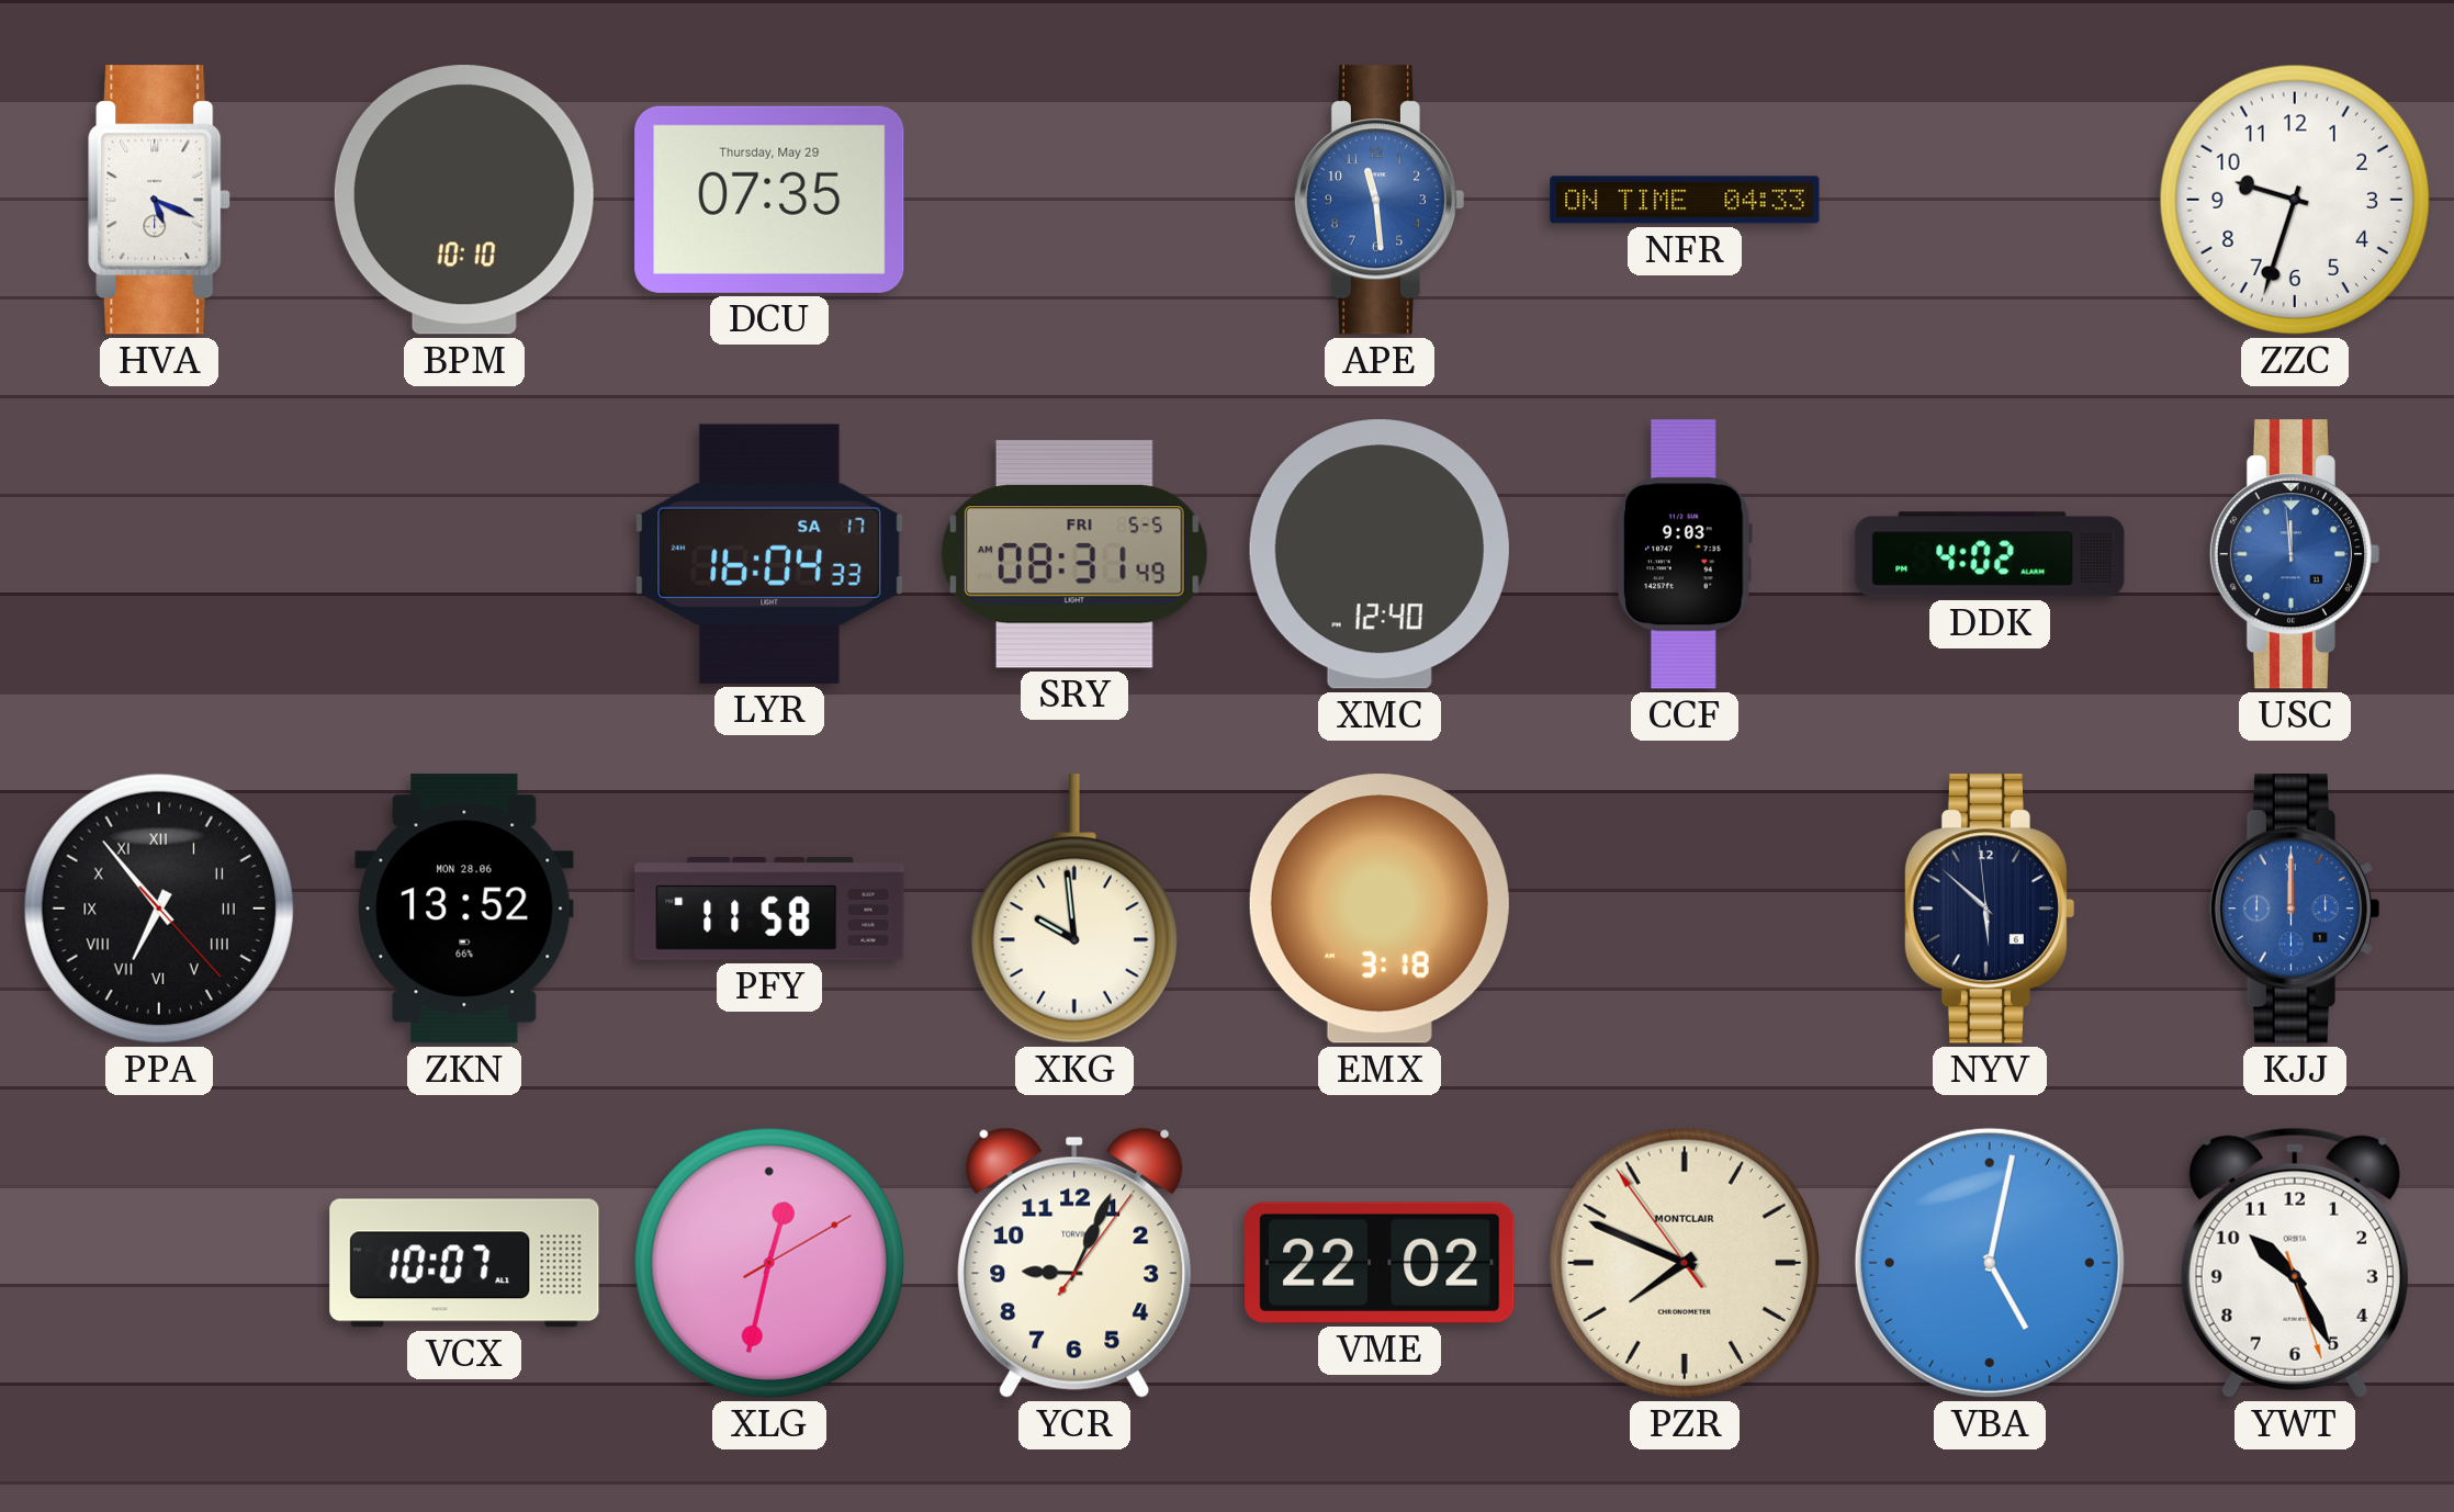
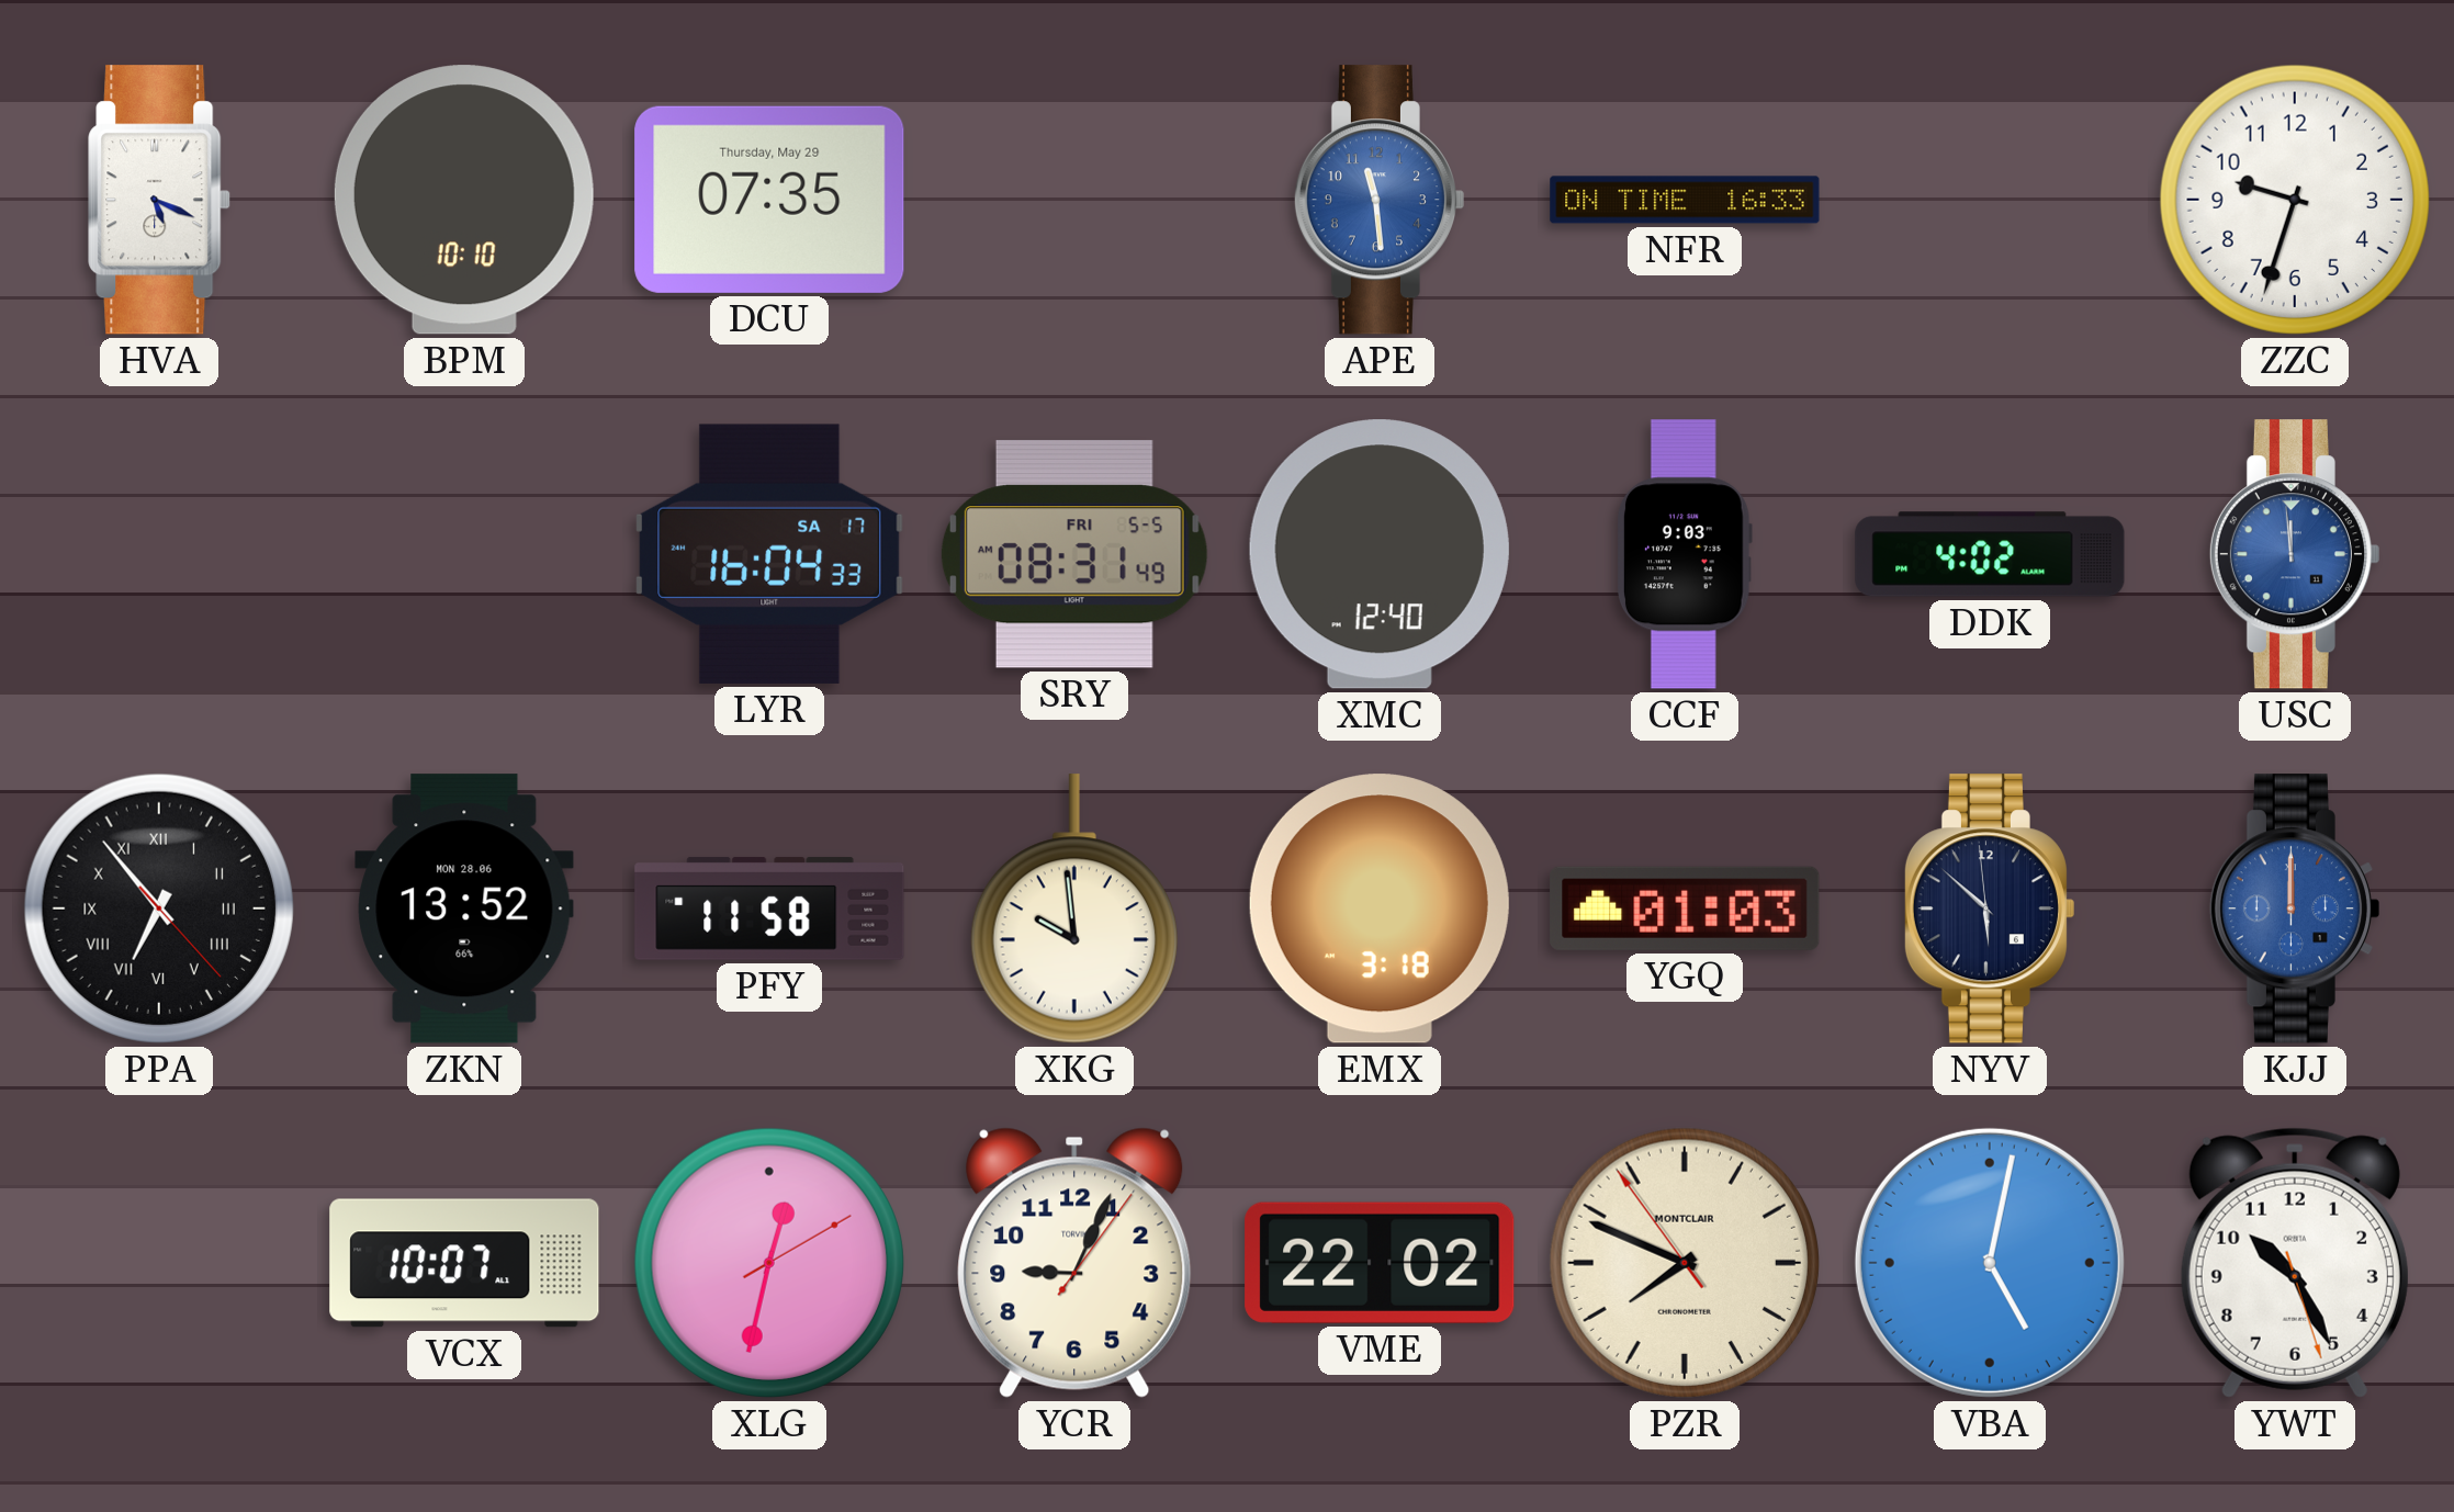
NFR: 04:33 -> 16:33
YGQ: none -> 01:03
